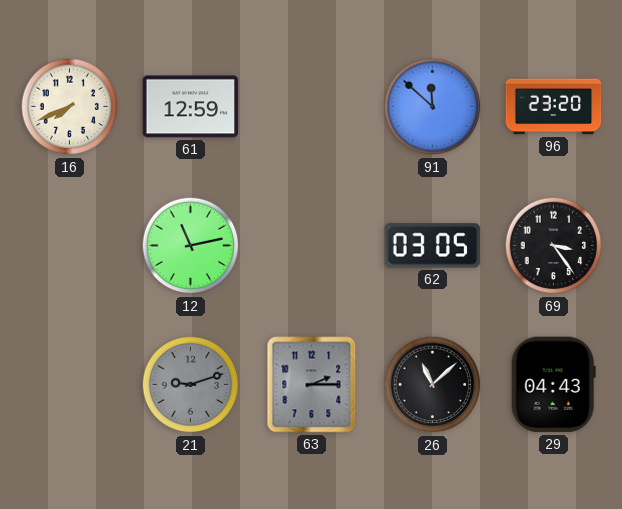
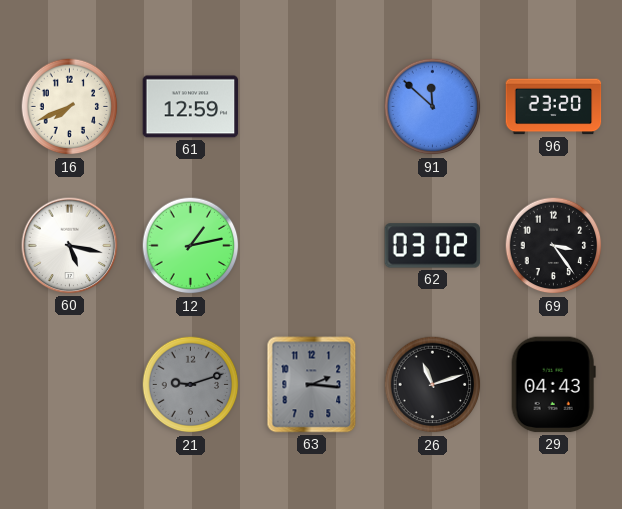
60: none -> 5:17
12: 11:13 -> 1:13
62: 03:05 -> 03:02
63: 2:15 -> 2:16
26: 11:08 -> 11:12
